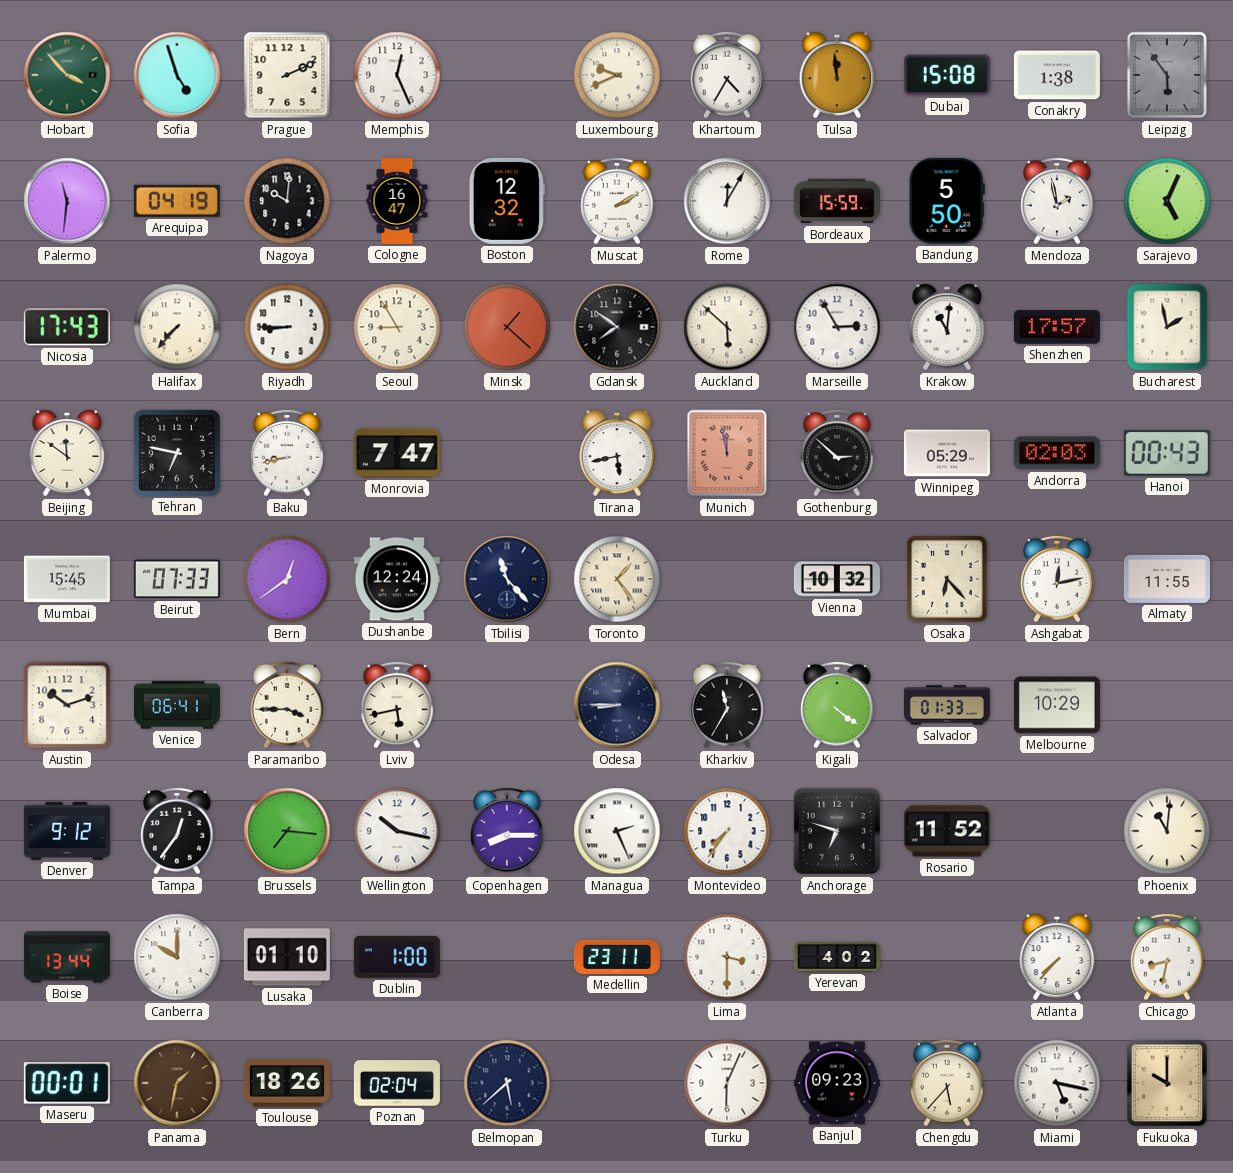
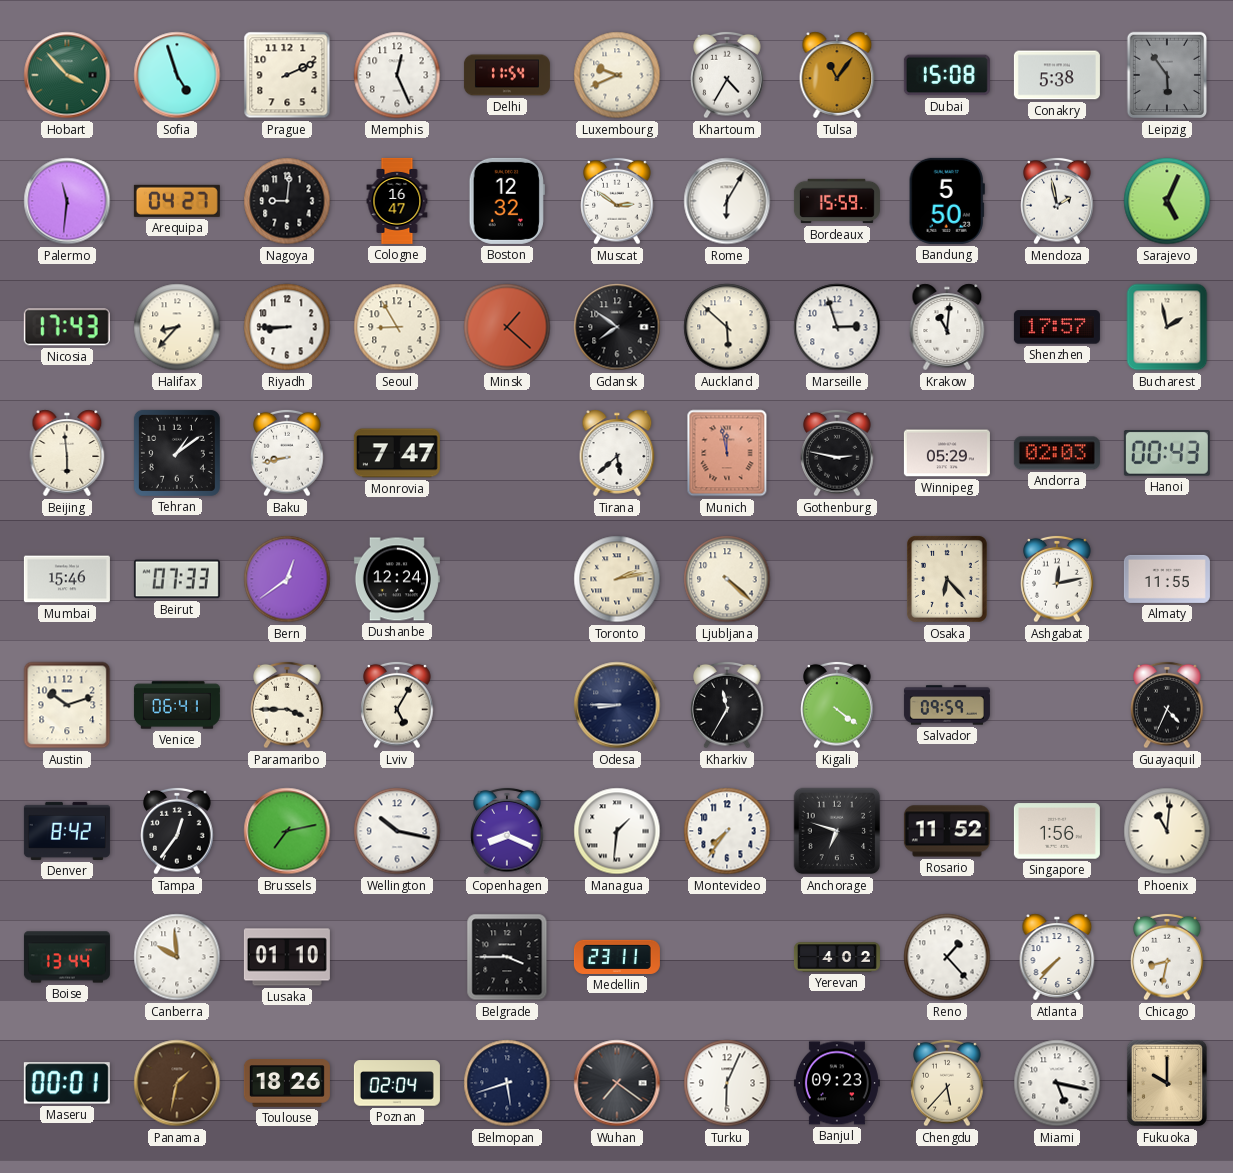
Delhi: none -> 11:54
Tulsa: 11:59 -> 11:06
Conakry: 1:38 -> 5:38
Arequipa: 04:19 -> 04:27
Nagoya: 10:01 -> 9:01
Muscat: 2:10 -> 2:51
Rome: 12:05 -> 6:05
Halifax: 7:37 -> 8:37
Marseille: 2:55 -> 2:57
Beijing: 11:51 -> 5:59
Tehran: 6:47 -> 1:09
Tirana: 5:43 -> 5:38
Gothenburg: 2:52 -> 2:47
Mumbai: 15:45 -> 15:46
Tbilisi: 11:23 -> none
Toronto: 1:24 -> 2:13
Ljubljana: none -> 4:22
Vienna: 10:32 -> none
Lviv: 5:43 -> 5:05
Salvador: 01:33 -> 09:59
Melbourne: 10:29 -> none
Guayaquil: none -> 4:34
Denver: 9:12 -> 8:42
Brussels: 7:16 -> 7:13
Copenhagen: 8:15 -> 8:19
Managua: 2:26 -> 1:31
Singapore: none -> 1:56
Canberra: 10:00 -> 9:59
Dublin: 1:00 -> none
Belgrade: none -> 3:45
Lima: 3:30 -> none
Reno: none -> 1:23
Belmopan: 5:38 -> 5:42
Wuhan: none -> 7:21
